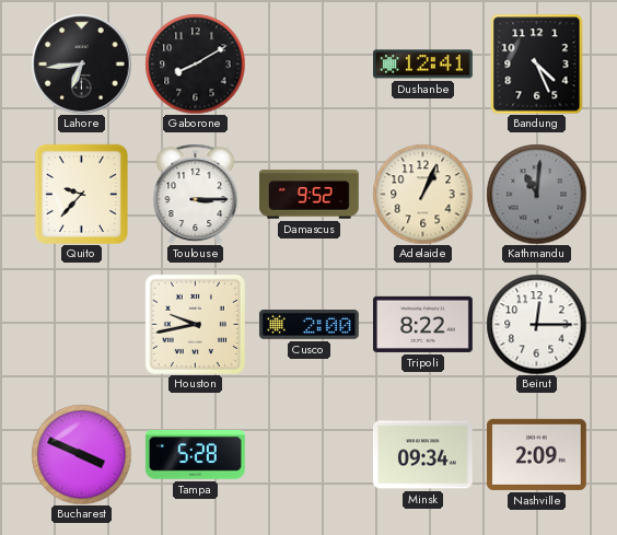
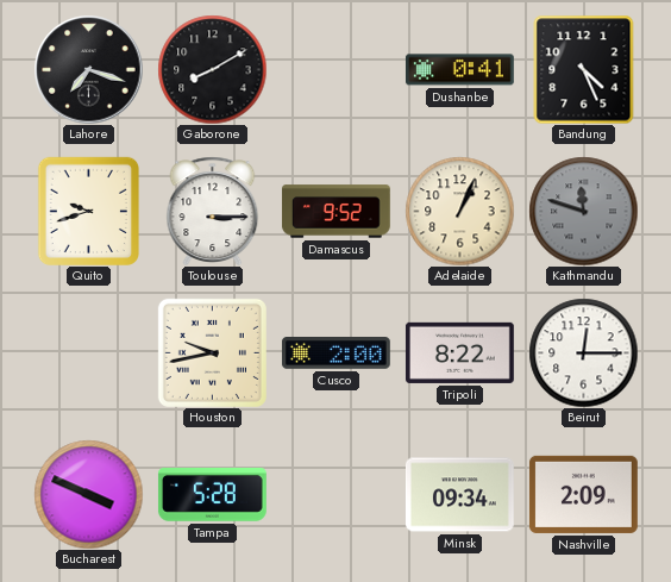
Lahore: 6:44 -> 7:18
Dushanbe: 12:41 -> 0:41
Quito: 9:37 -> 9:42
Kathmandu: 11:01 -> 11:48
